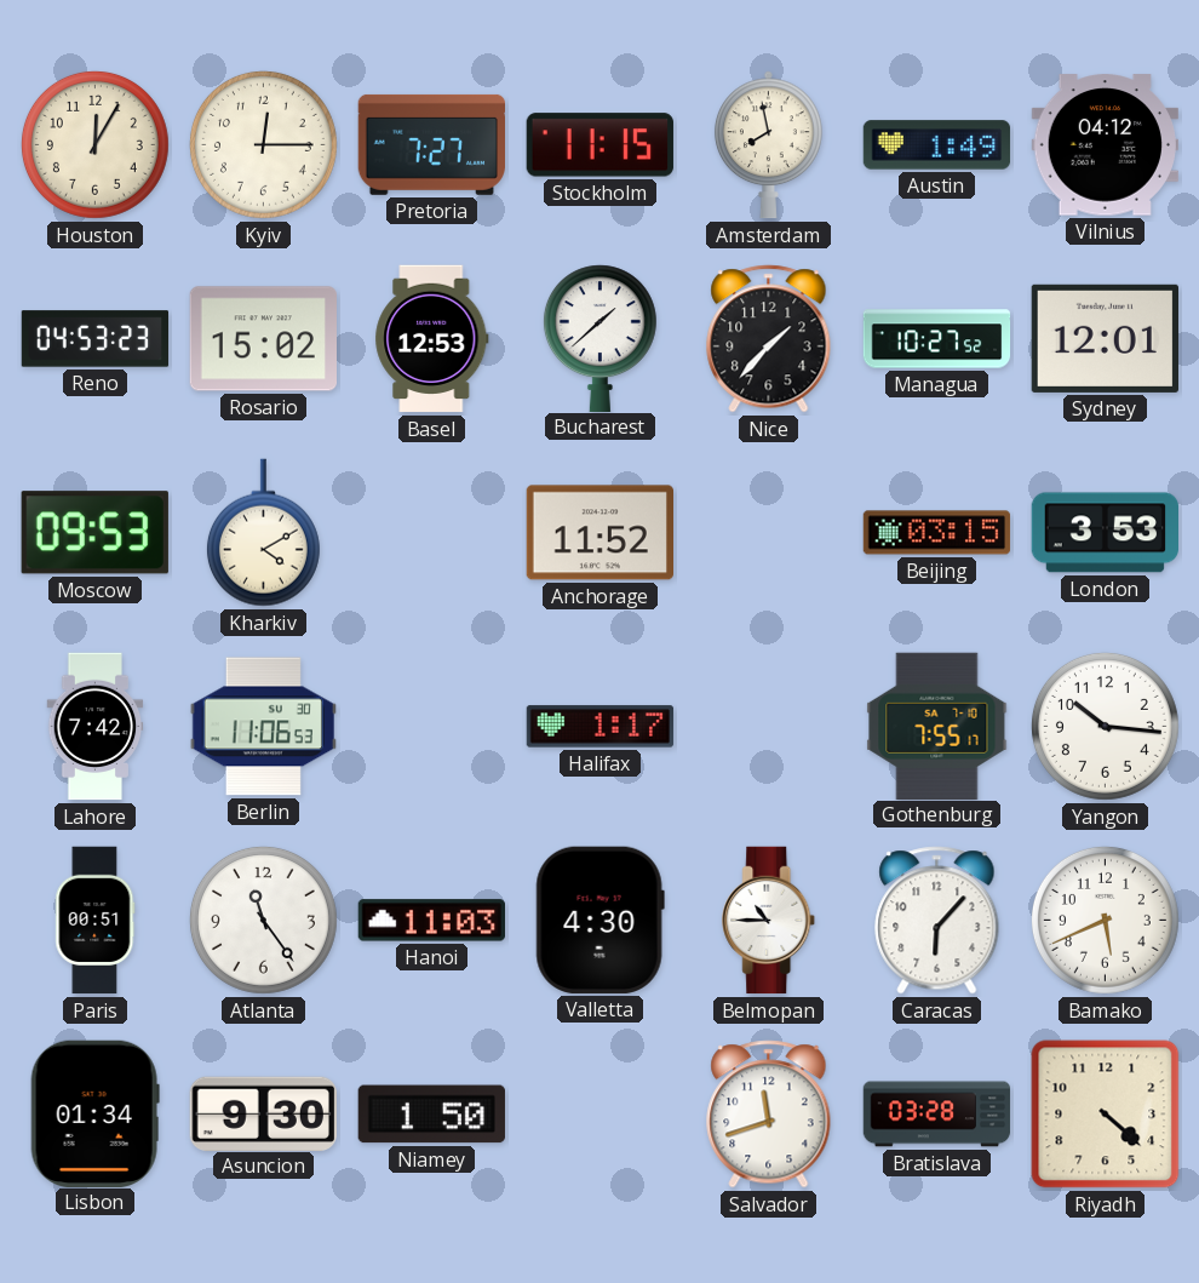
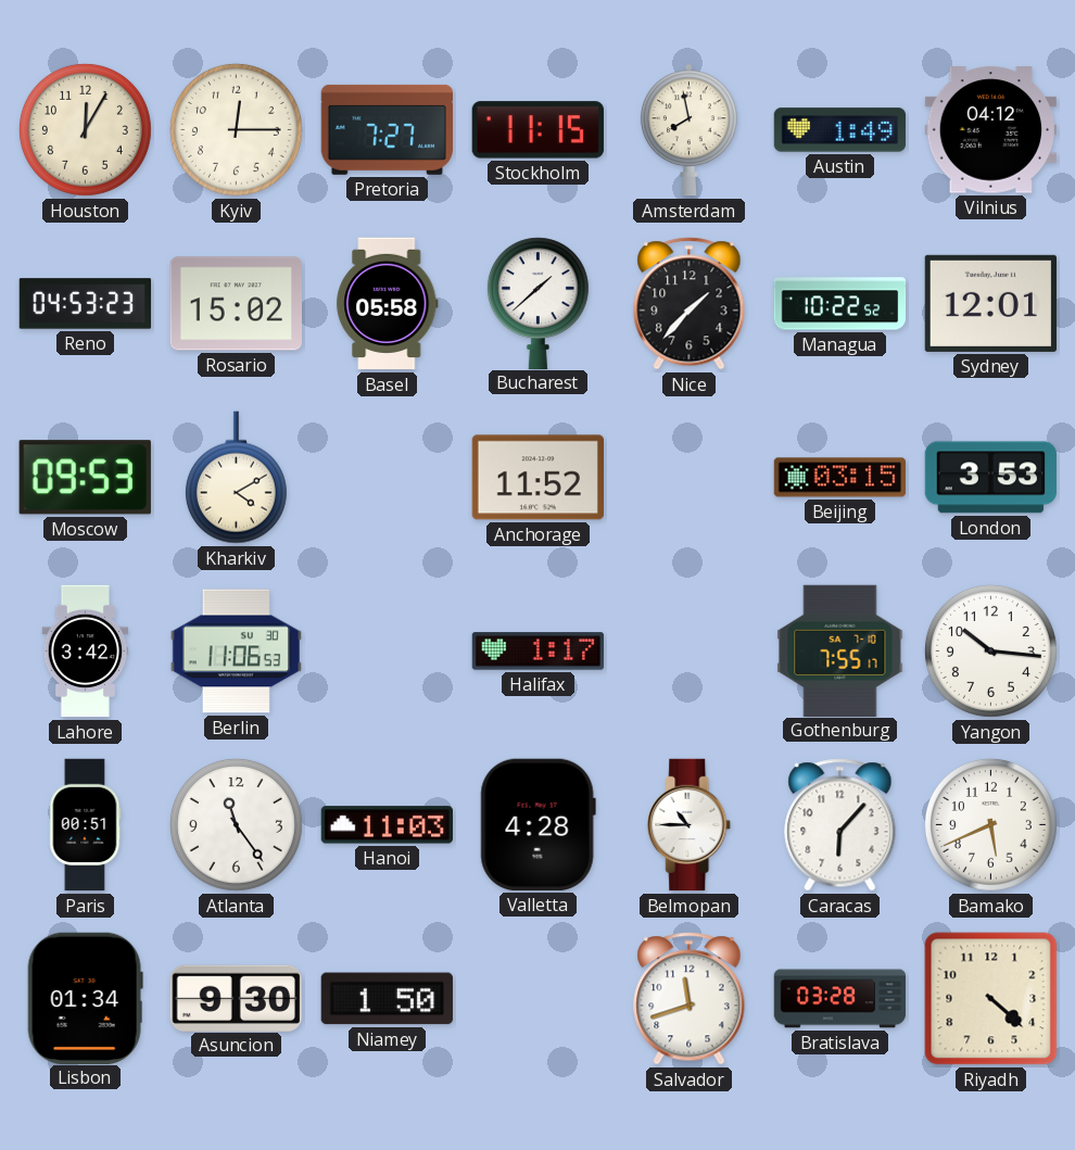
Basel: 12:53 -> 05:58
Managua: 10:27 -> 10:22
Lahore: 7:42 -> 3:42
Valletta: 4:30 -> 4:28
